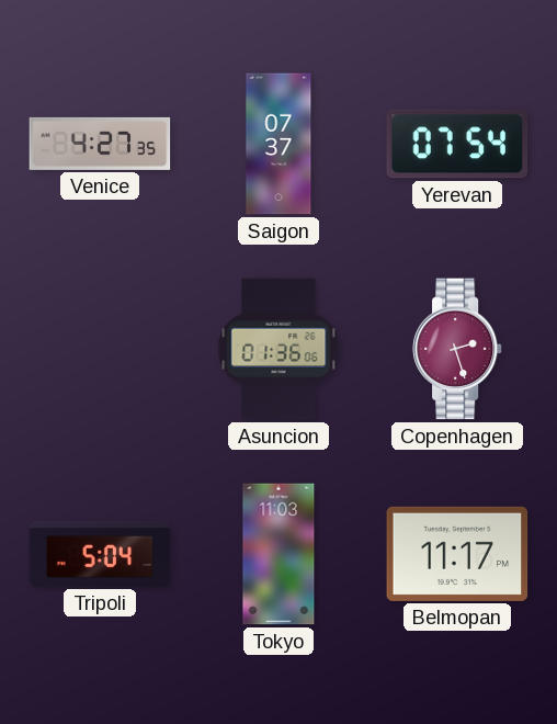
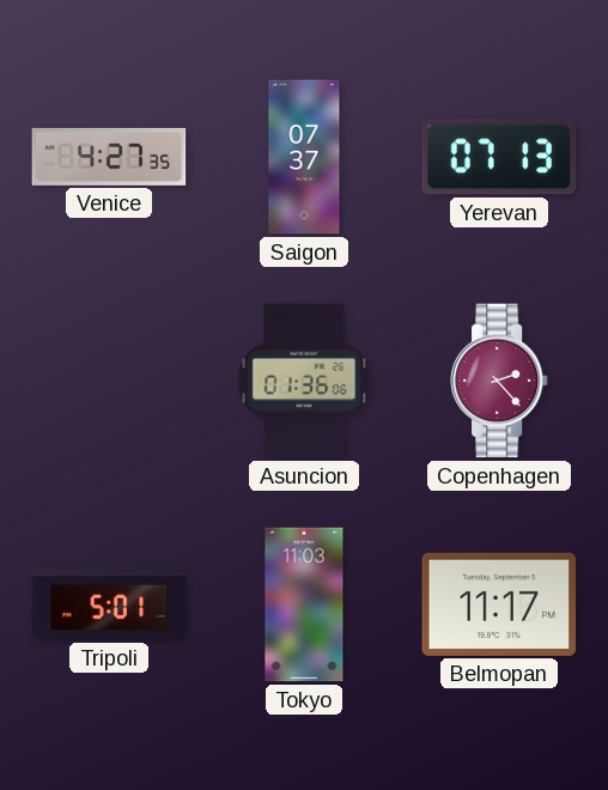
Yerevan: 07:54 -> 07:13
Copenhagen: 2:27 -> 2:23
Tripoli: 5:04 -> 5:01
